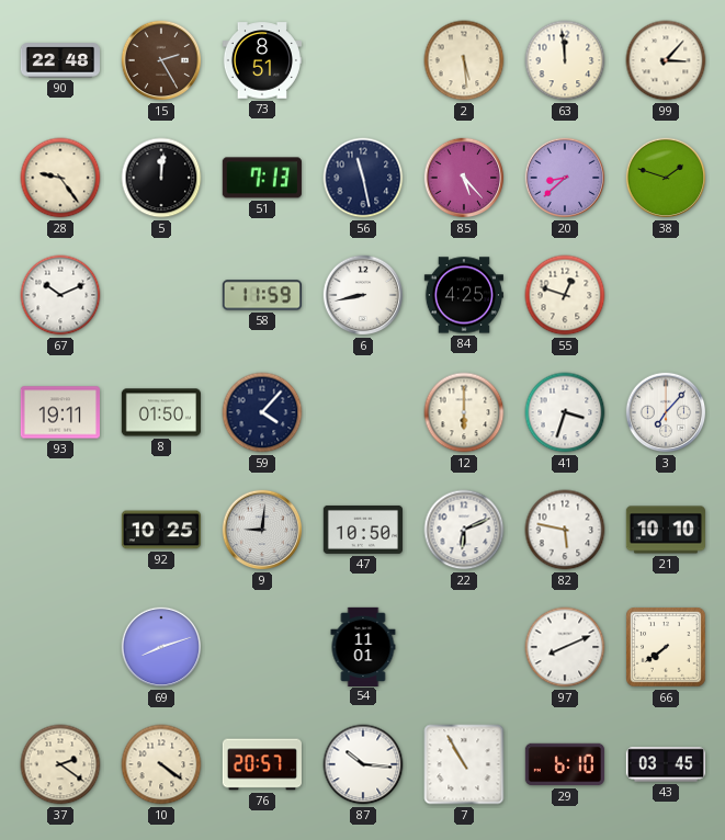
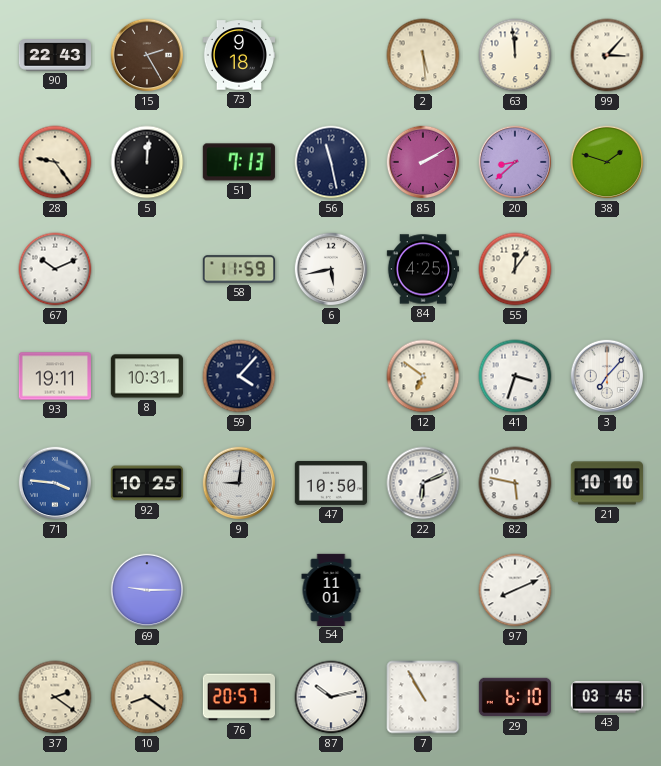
90: 22:48 -> 22:43
73: 8:51 -> 9:18
85: 5:23 -> 2:10
6: 8:43 -> 5:43
55: 12:48 -> 12:06
8: 01:50 -> 10:31
12: 6:00 -> 6:51
71: none -> 3:46
69: 8:12 -> 9:15
66: 7:39 -> none
10: 4:21 -> 8:21
87: 10:16 -> 10:13
